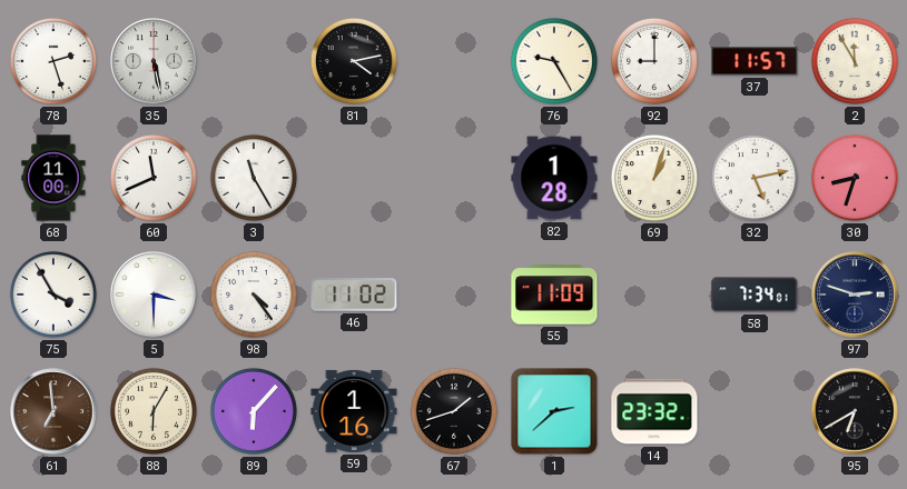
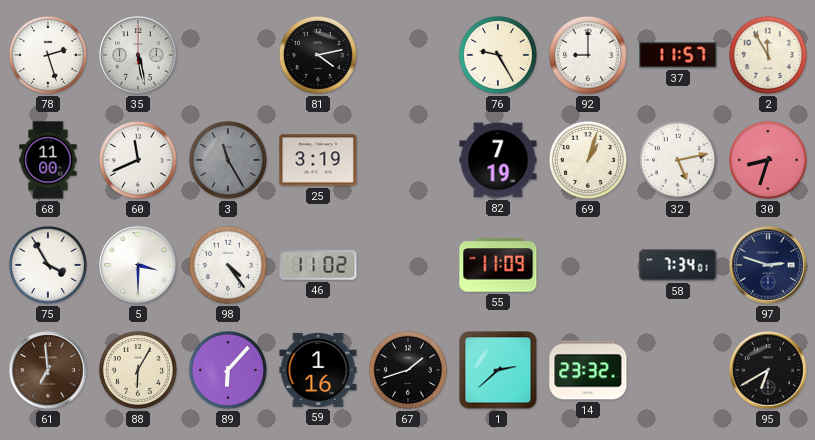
3 dial: white -> grey
25: none -> 3:19
82: 1:28 -> 7:19
